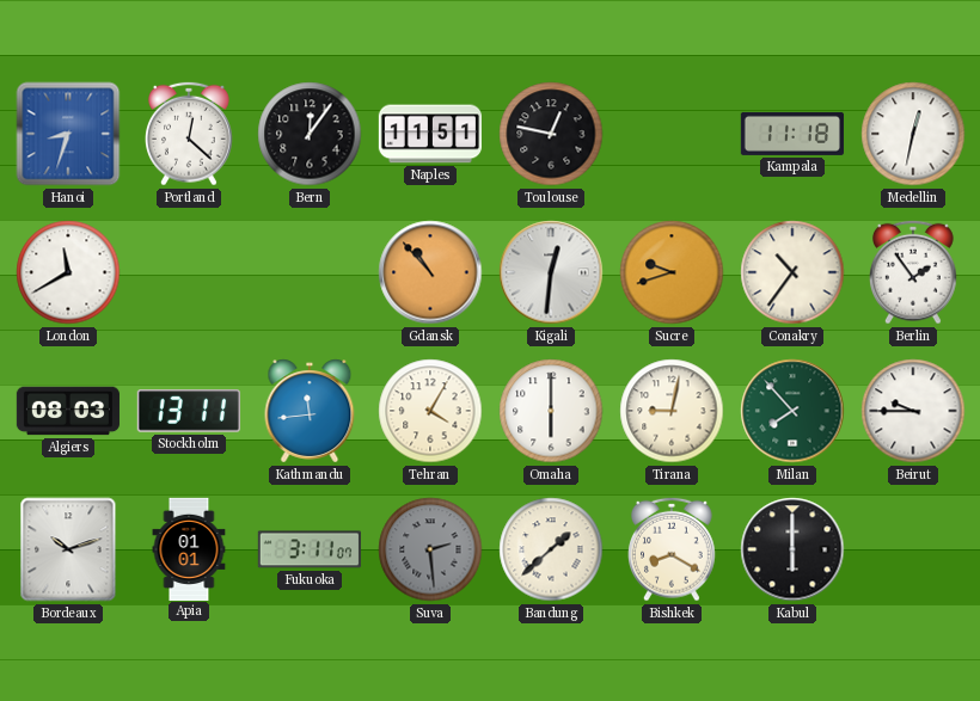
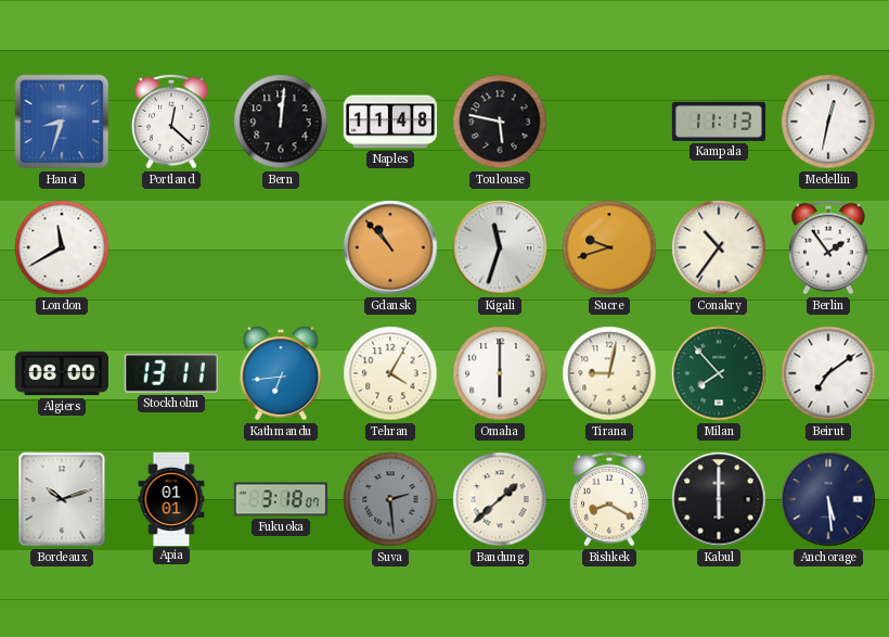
Bern: 12:06 -> 12:01
Naples: 11:51 -> 11:48
Toulouse: 12:47 -> 5:47
Kampala: 11:18 -> 11:13
Kigali: 12:31 -> 11:33
Algiers: 08:03 -> 08:00
Kathmandu: 11:44 -> 6:44
Beirut: 9:45 -> 7:09
Fukuoka: 3:11 -> 3:18
Anchorage: none -> 5:29
